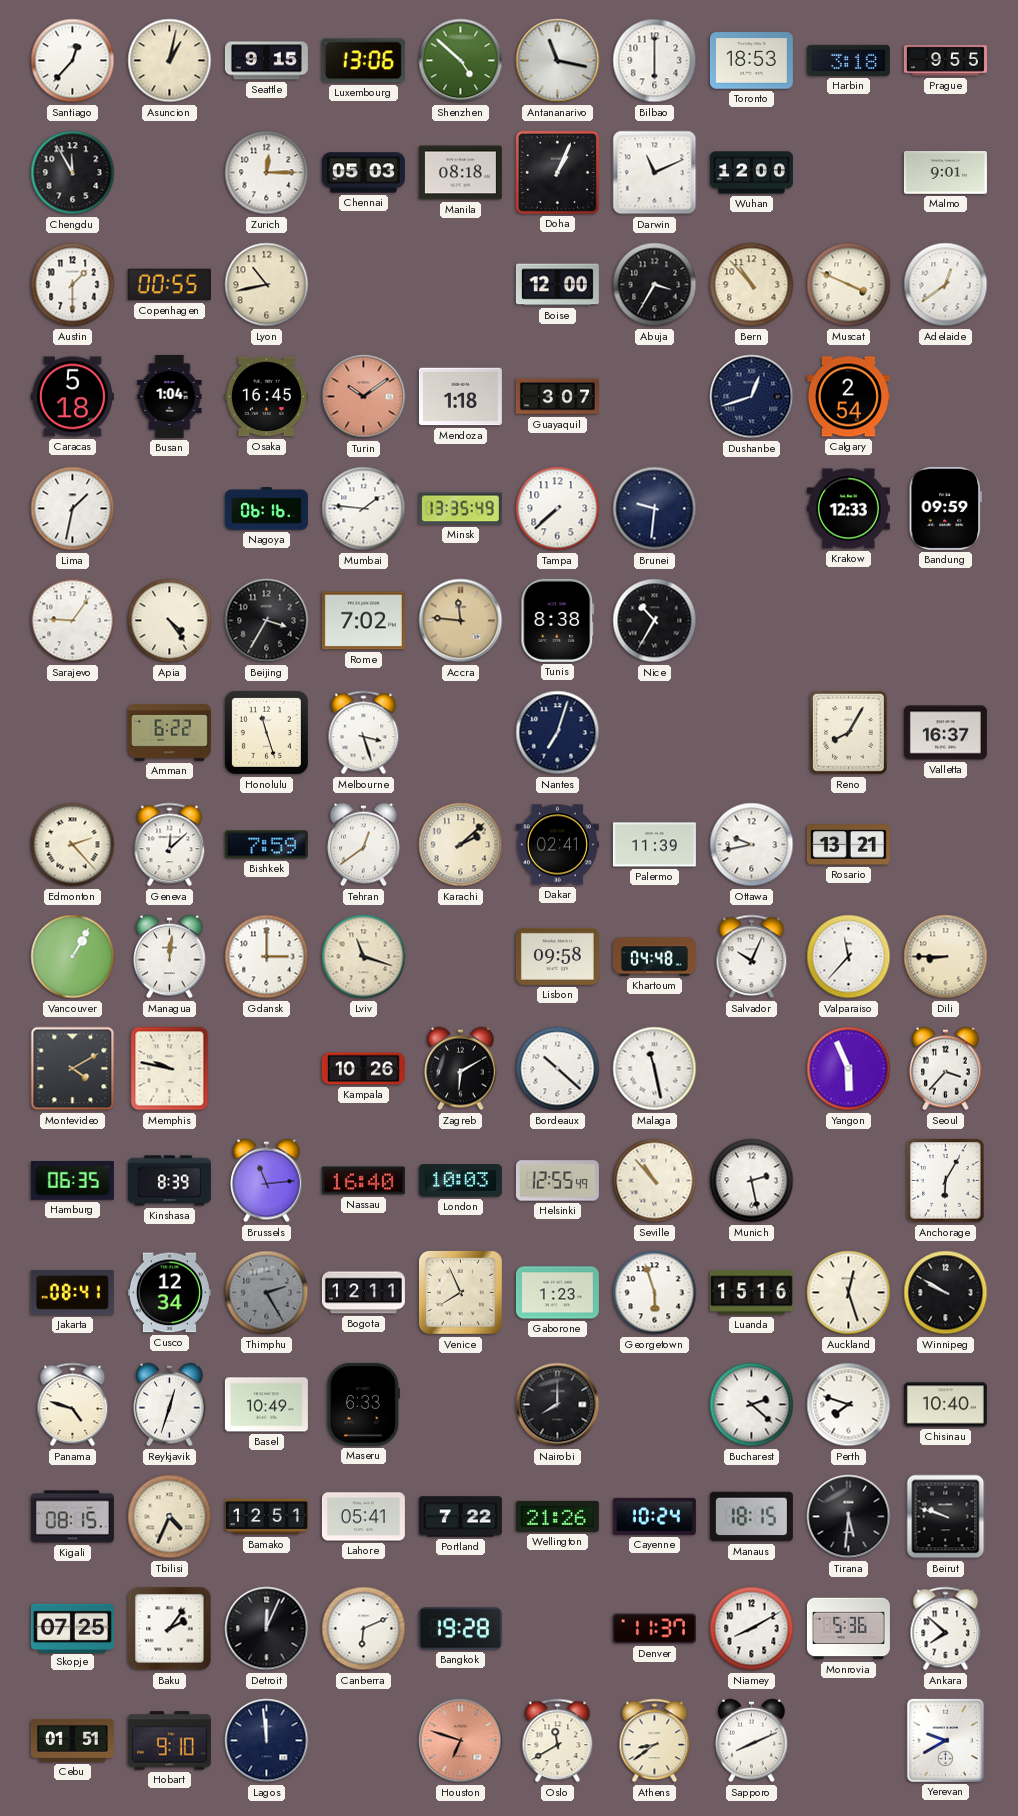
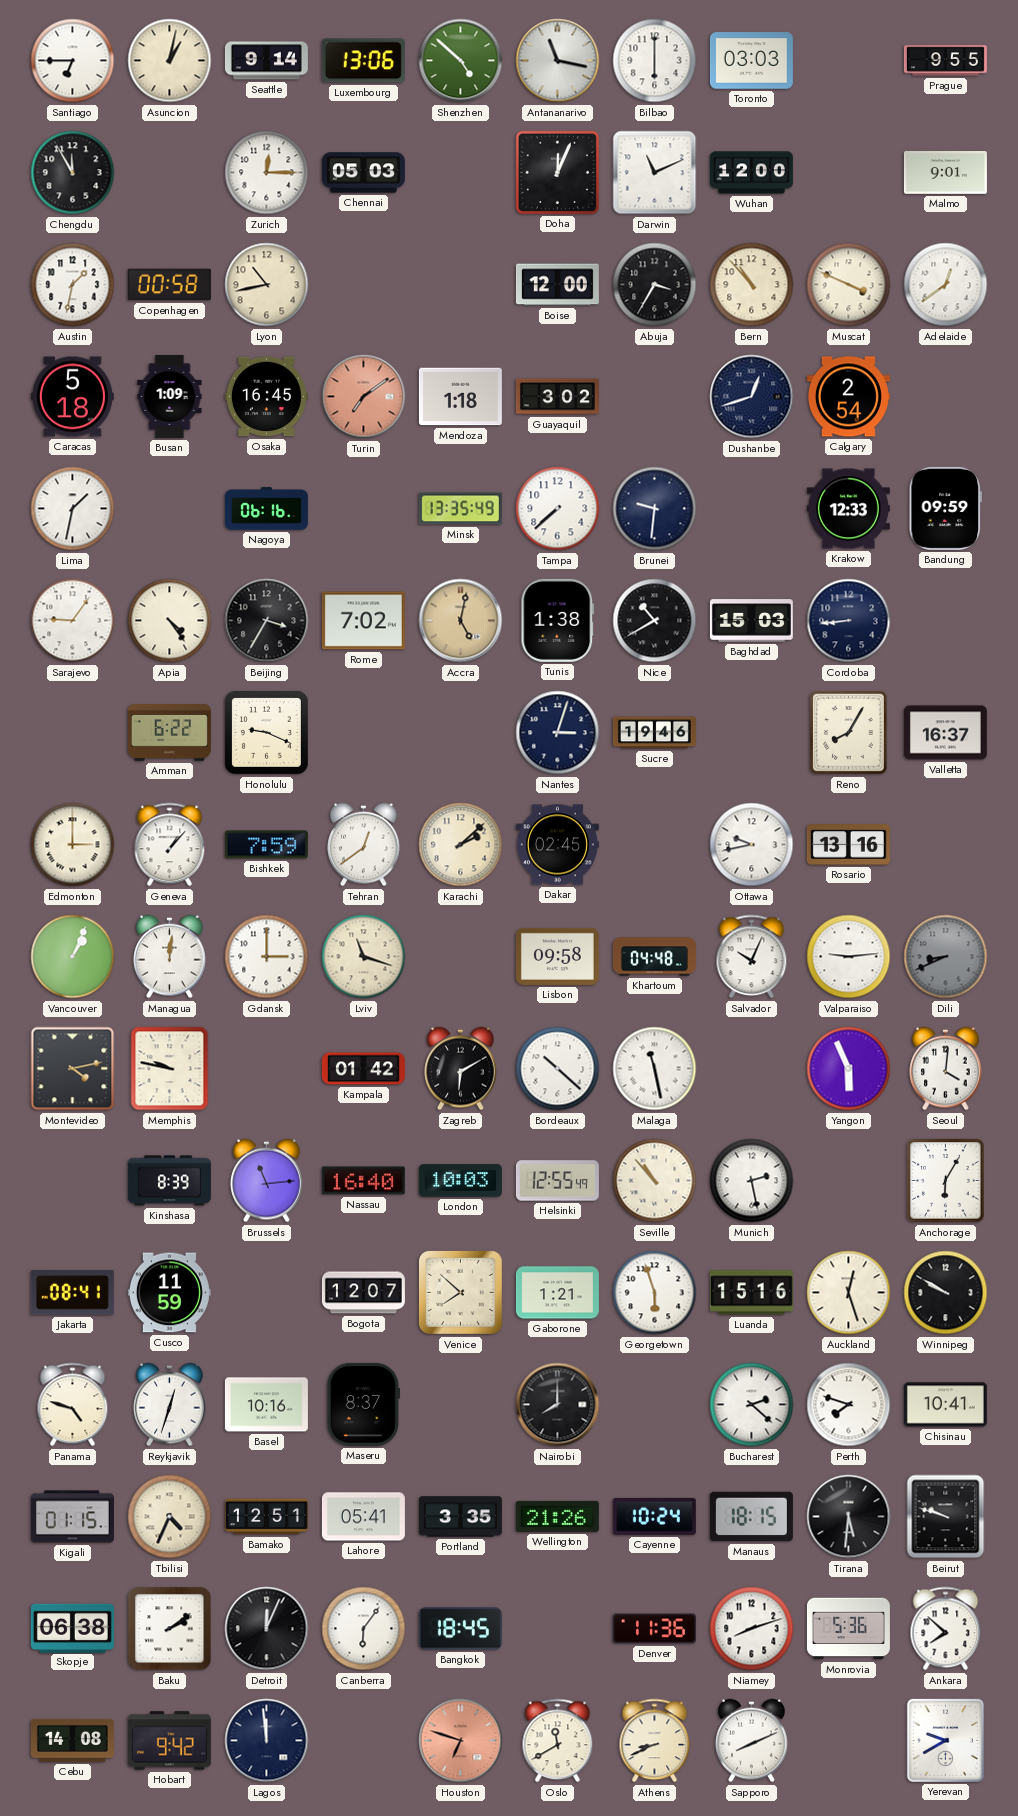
Santiago: 12:37 -> 6:45
Seattle: 9:15 -> 9:14
Toronto: 18:53 -> 03:03
Harbin: 3:18 -> none
Manila: 08:18 -> none
Doha: 1:04 -> 12:04
Austin: 1:30 -> 1:32
Copenhagen: 00:55 -> 00:58
Busan: 1:04 -> 1:09
Turin: 10:09 -> 7:09
Guayaquil: 3:07 -> 3:02
Mumbai: 1:46 -> none
Accra: 11:46 -> 5:02
Tunis: 8:38 -> 1:38
Nice: 10:35 -> 10:40
Baghdad: none -> 15:03
Cordoba: none -> 8:44
Honolulu: 11:27 -> 9:19
Melbourne: 3:27 -> none
Nantes: 7:03 -> 3:03
Sucre: none -> 19:46
Edmonton: 2:23 -> 3:00
Geneva: 12:08 -> 1:07
Dakar: 02:41 -> 02:45
Palermo: 11:39 -> none
Rosario: 13:21 -> 13:16
Vancouver: 1:05 -> 1:04
Valparaiso: 11:37 -> 9:14
Dili: 8:45 -> 8:41
Dili dial: cream -> grey
Montevideo: 4:10 -> 4:13
Kampala: 10:26 -> 01:42
Seoul: 3:37 -> 4:01
Hamburg: 06:35 -> none
Cusco: 12:34 -> 11:59
Thimphu: 2:25 -> none
Bogota: 12:11 -> 12:07
Venice: 7:56 -> 7:52
Gaborone: 1:23 -> 1:21
Basel: 10:49 -> 10:16
Maseru: 6:33 -> 8:37
Chisinau: 10:40 -> 10:41
Kigali: 08:15 -> 01:15
Portland: 7:22 -> 3:35
Skopje: 07:25 -> 06:38
Baku: 2:06 -> 2:09
Canberra: 6:11 -> 6:06
Bangkok: 19:28 -> 18:45
Denver: 11:37 -> 11:36
Niamey: 8:10 -> 8:12
Cebu: 01:51 -> 14:08
Hobart: 9:10 -> 9:42
Athens: 8:39 -> 8:41
